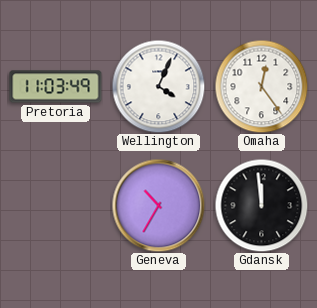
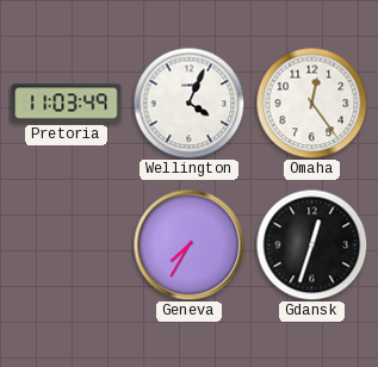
Geneva: 10:35 -> 7:35
Gdansk: 11:59 -> 12:33
